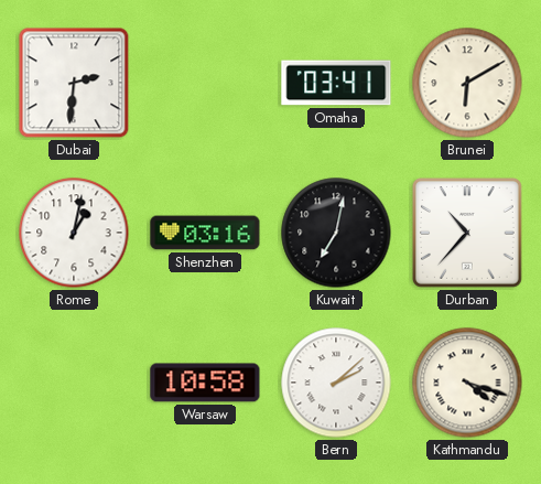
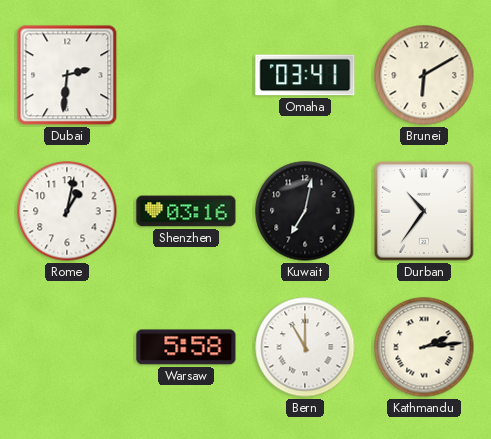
Durban: 10:37 -> 10:36
Warsaw: 10:58 -> 5:58
Bern: 2:08 -> 11:00
Kathmandu: 4:18 -> 2:14
